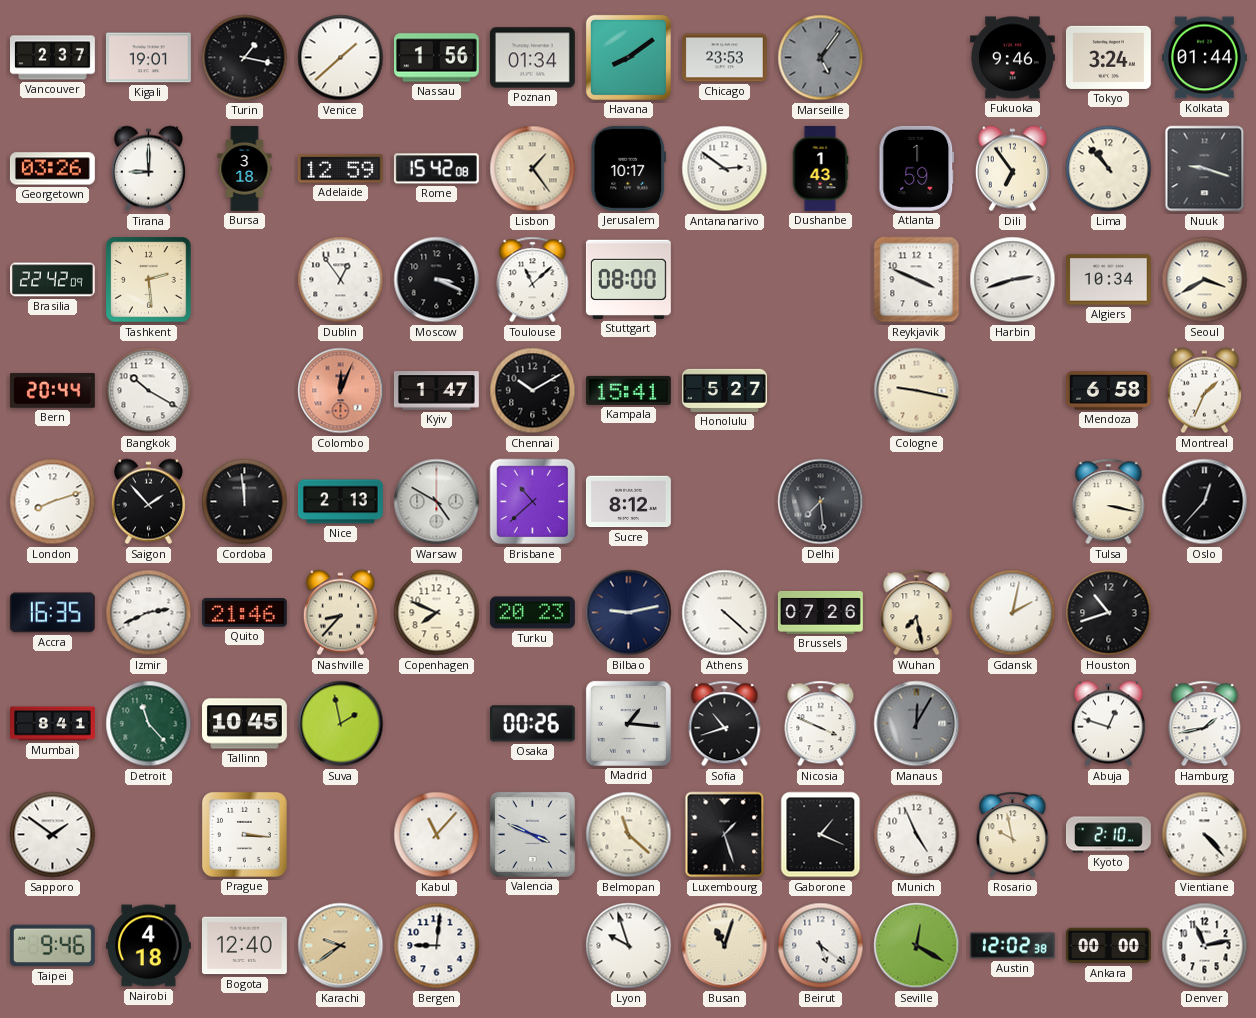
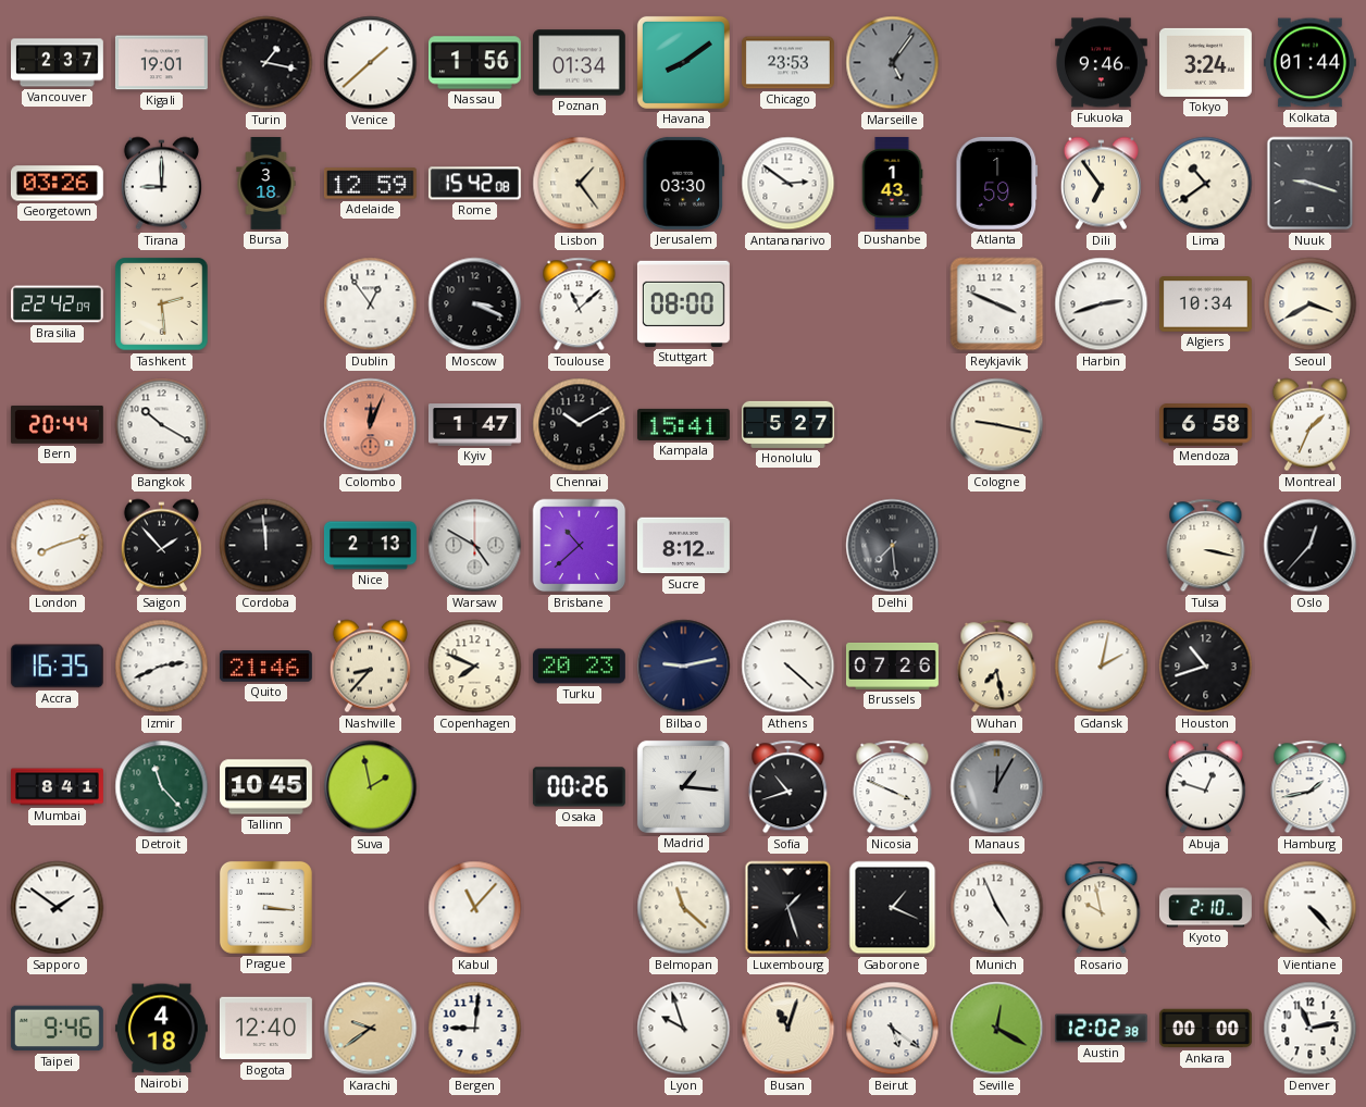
Jerusalem: 10:17 -> 03:30
Lima: 10:53 -> 10:39
Valencia: 3:49 -> none
